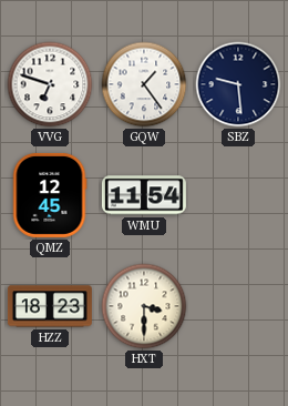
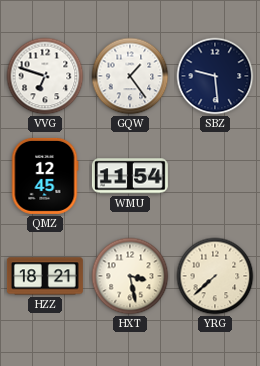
HZZ: 18:23 -> 18:21
HXT: 3:30 -> 3:28
YRG: none -> 7:38
